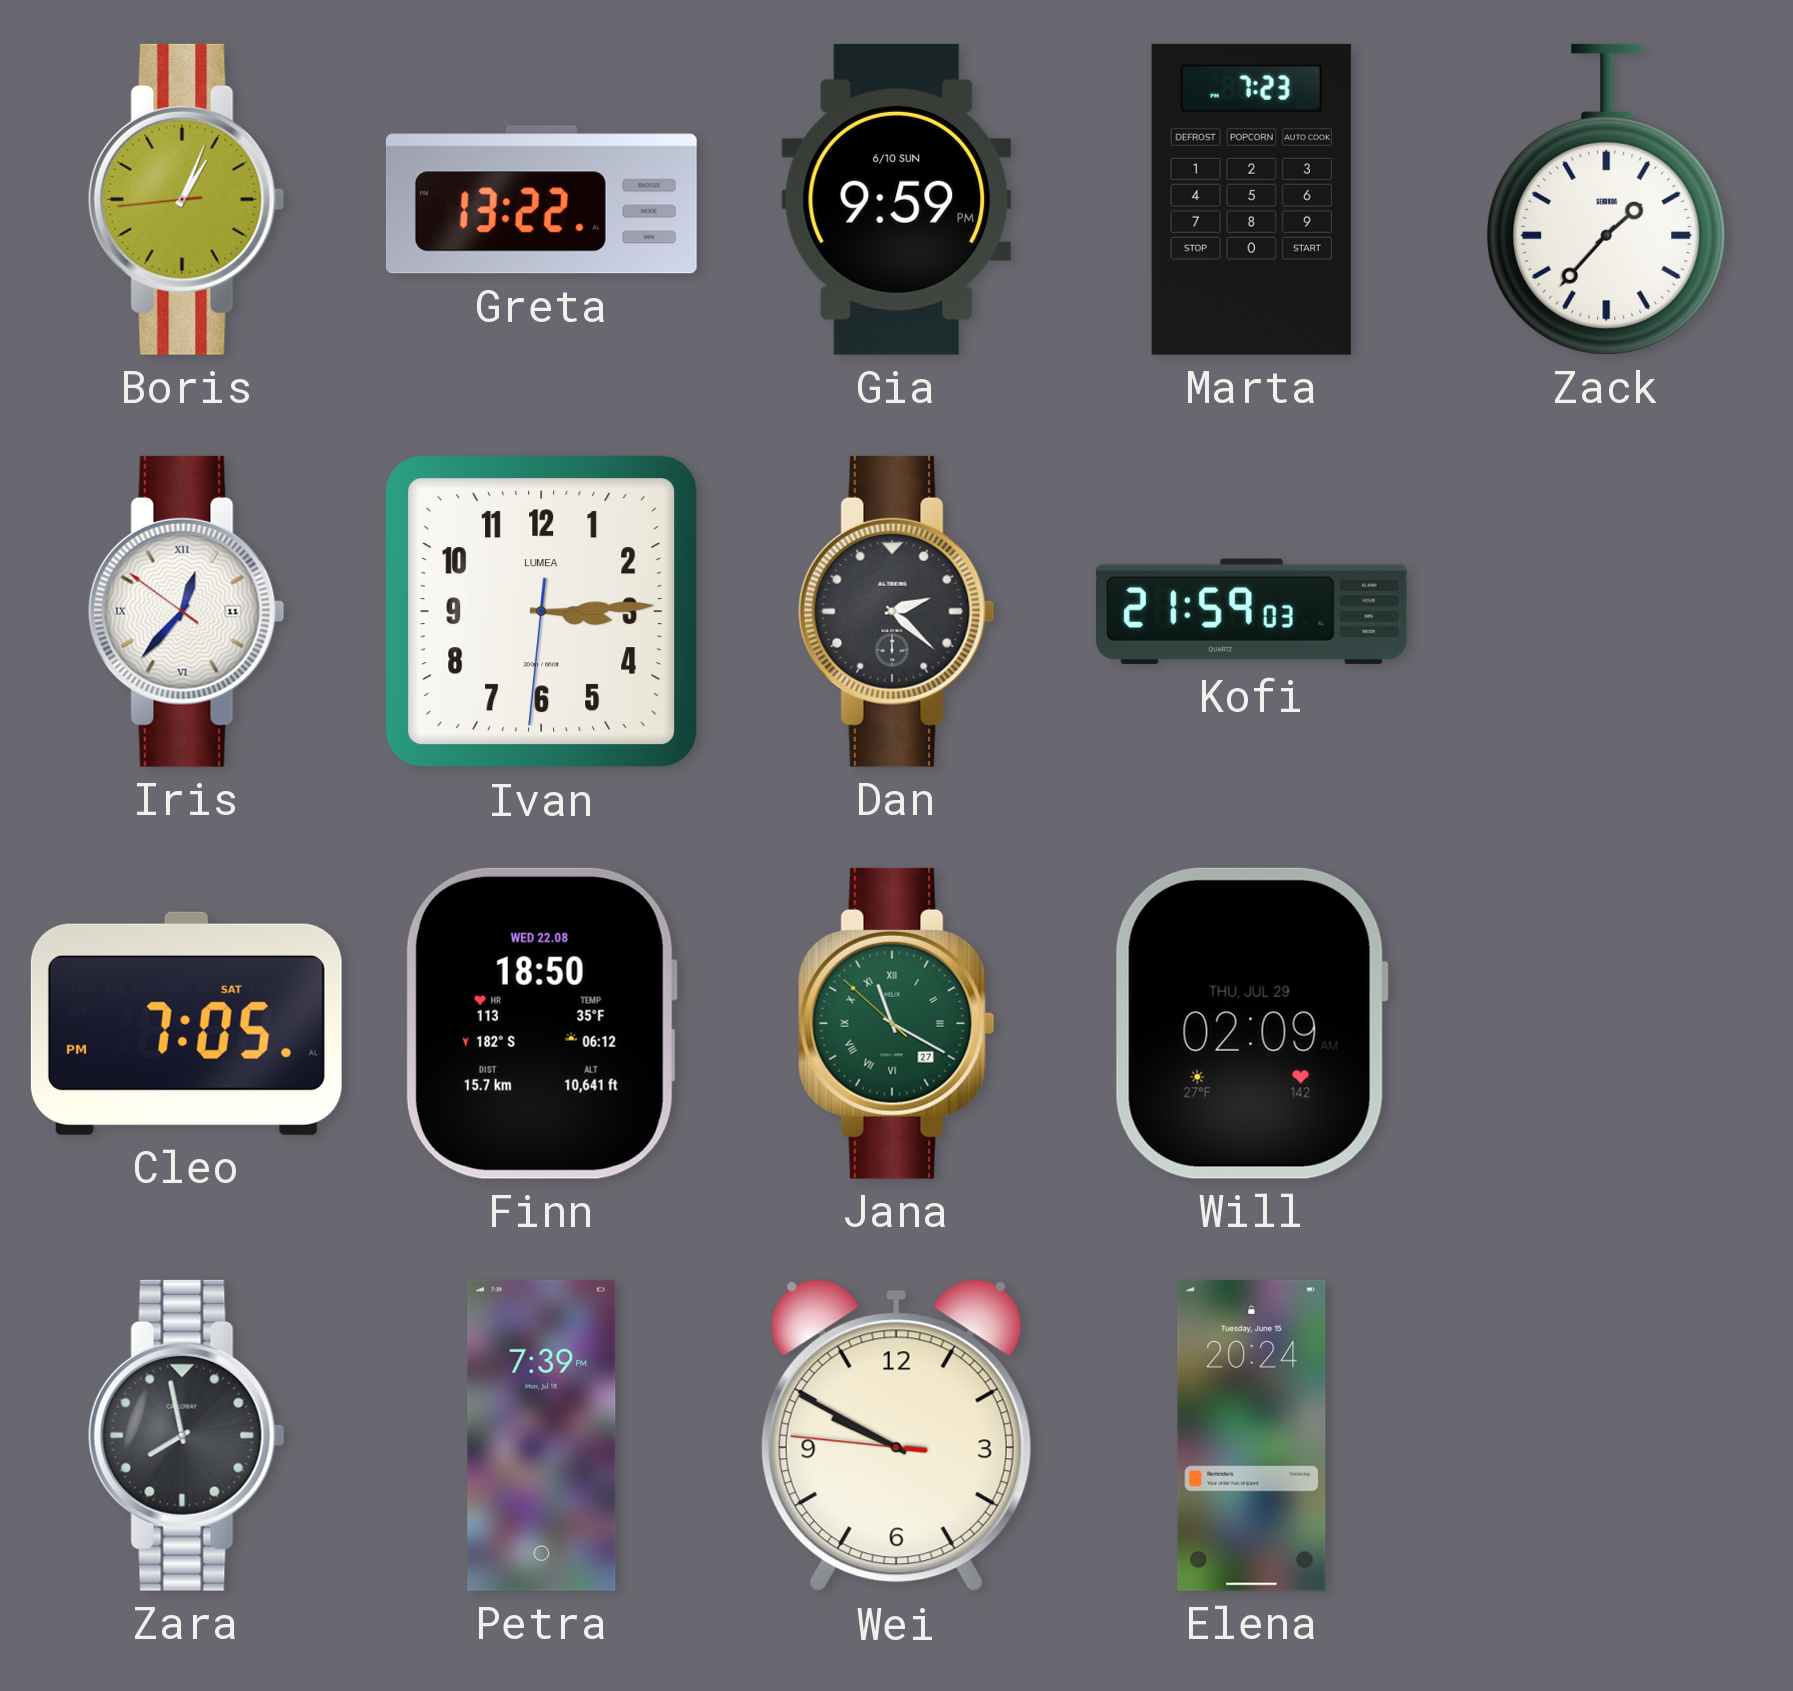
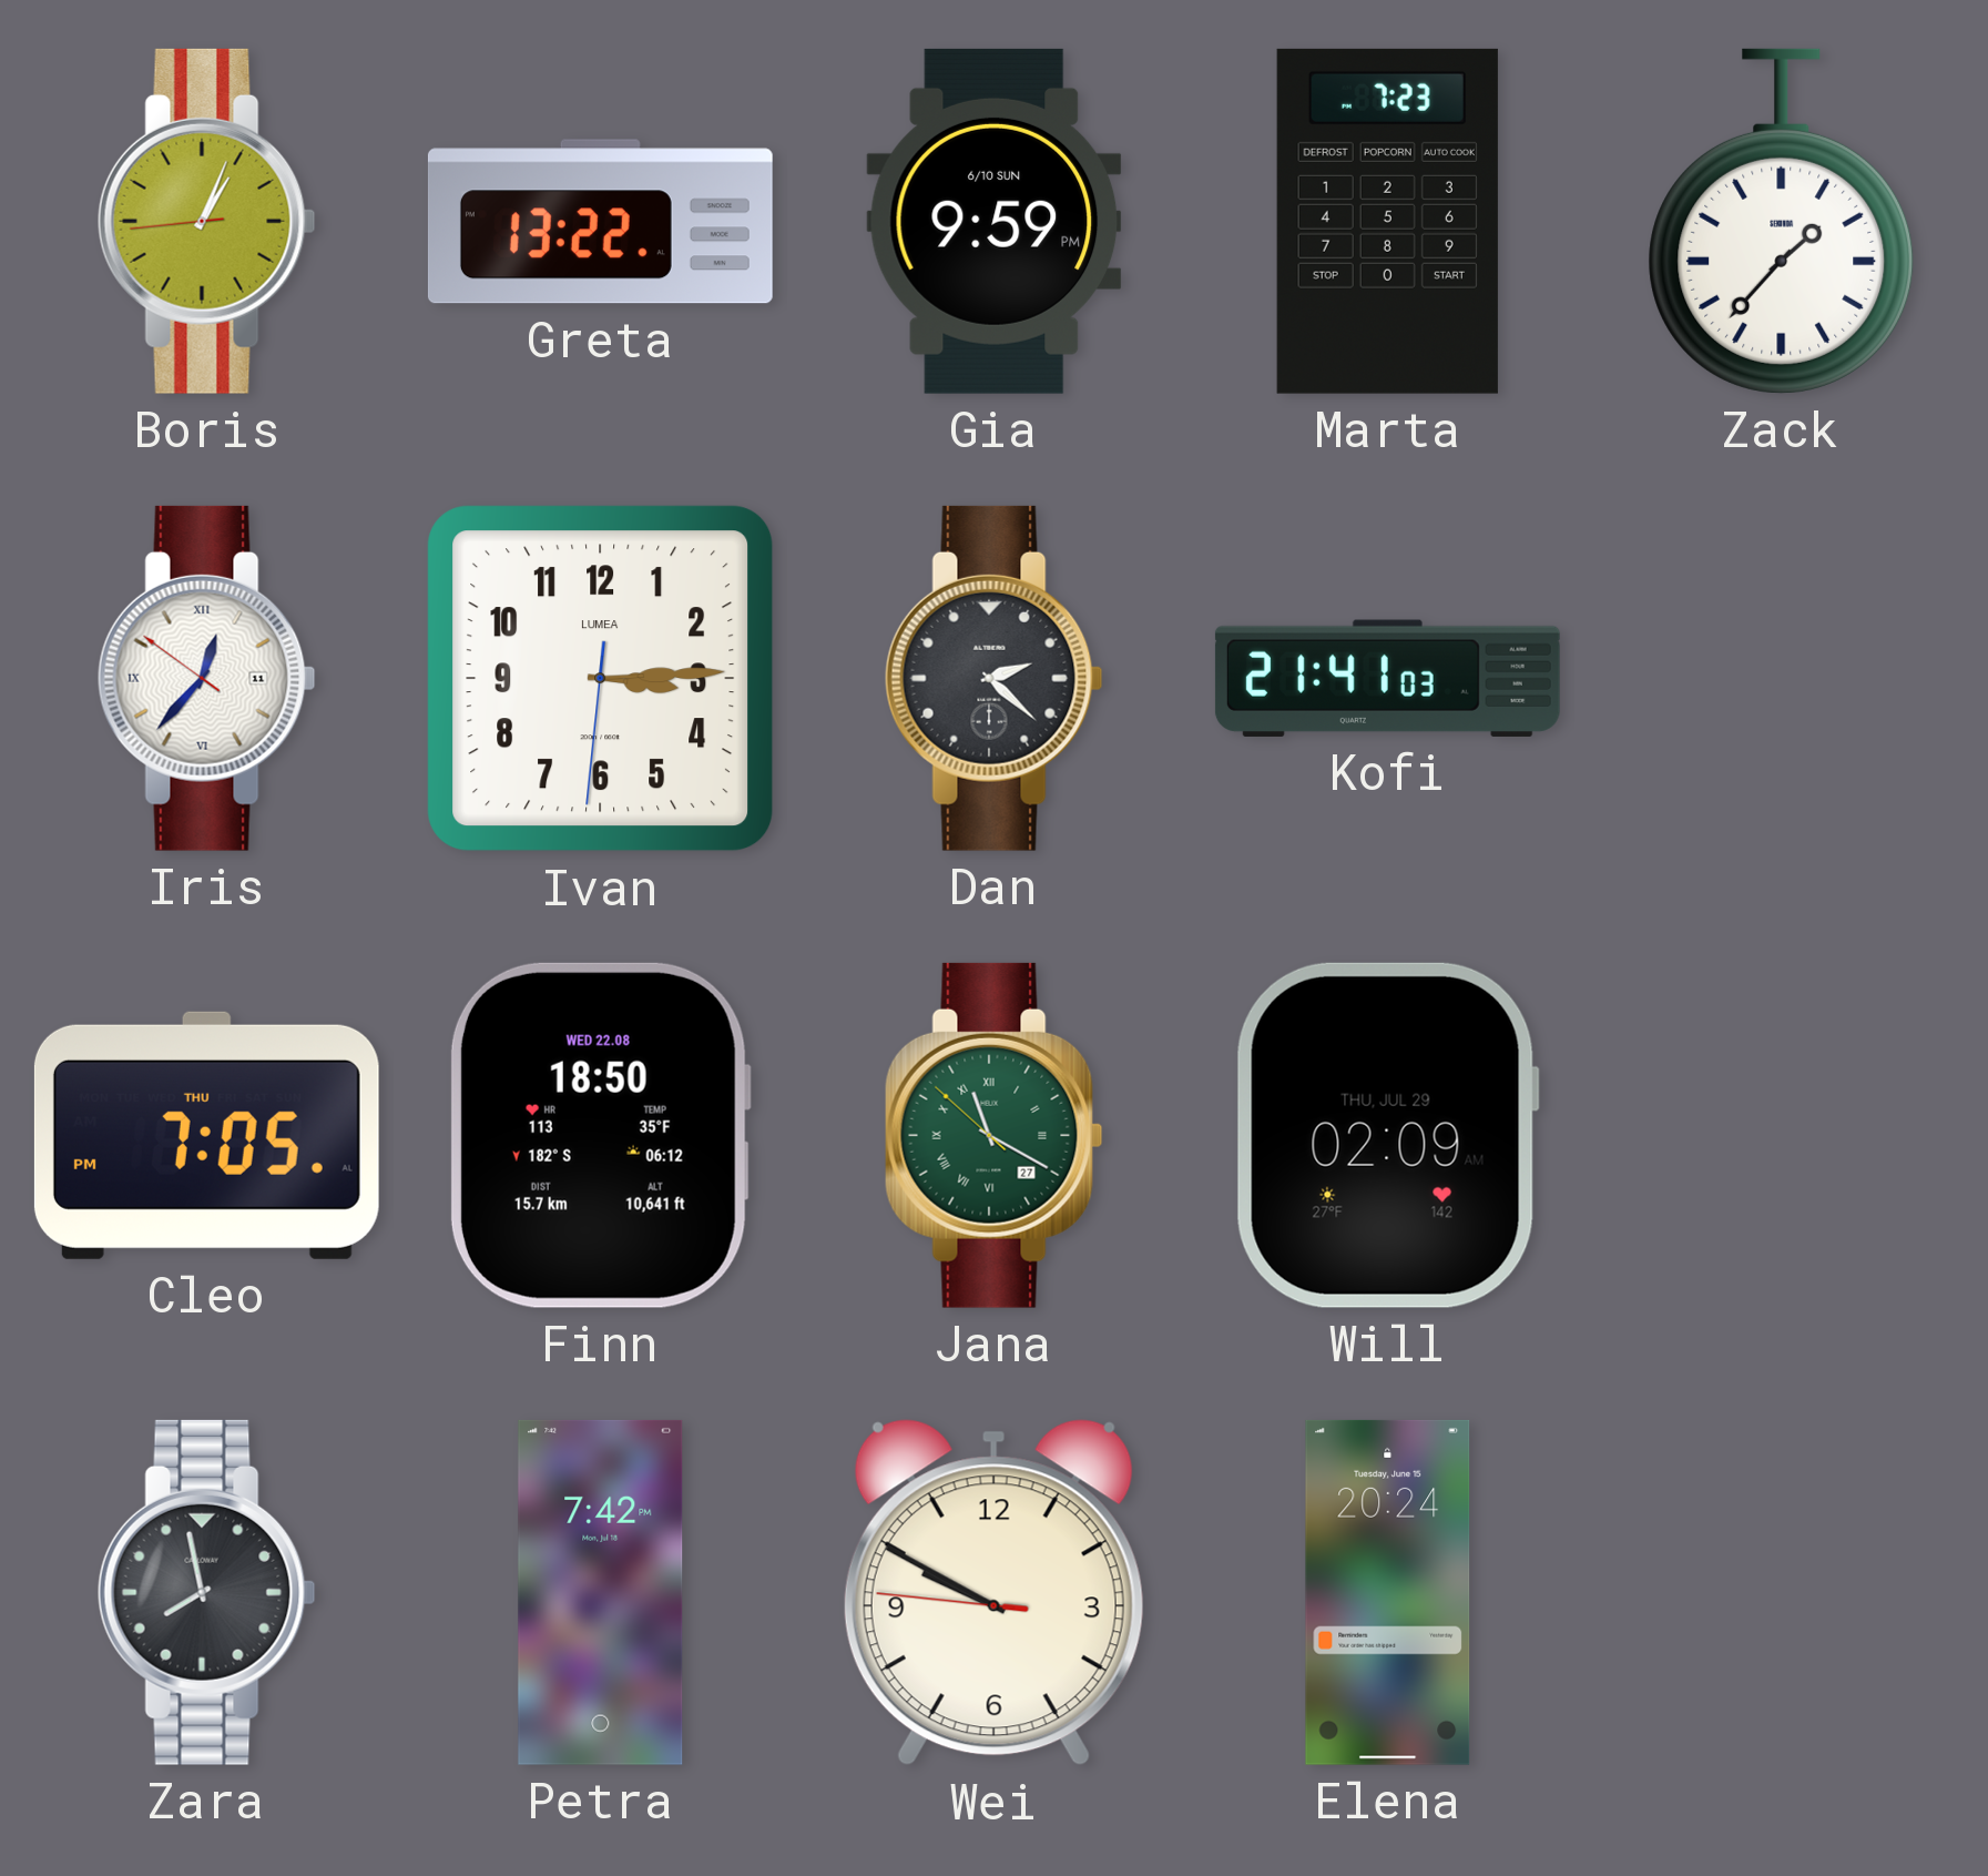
Kofi: 21:59 -> 21:41
Cleo date: SAT -> THU
Petra: 7:39 -> 7:42
